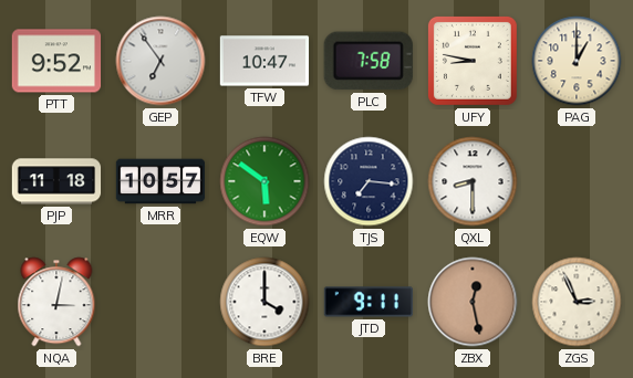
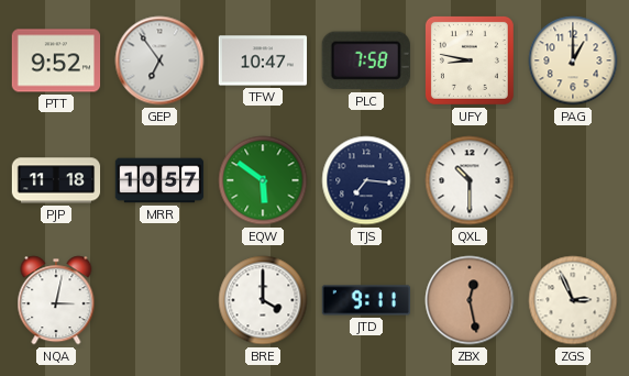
QXL: 8:30 -> 10:30
